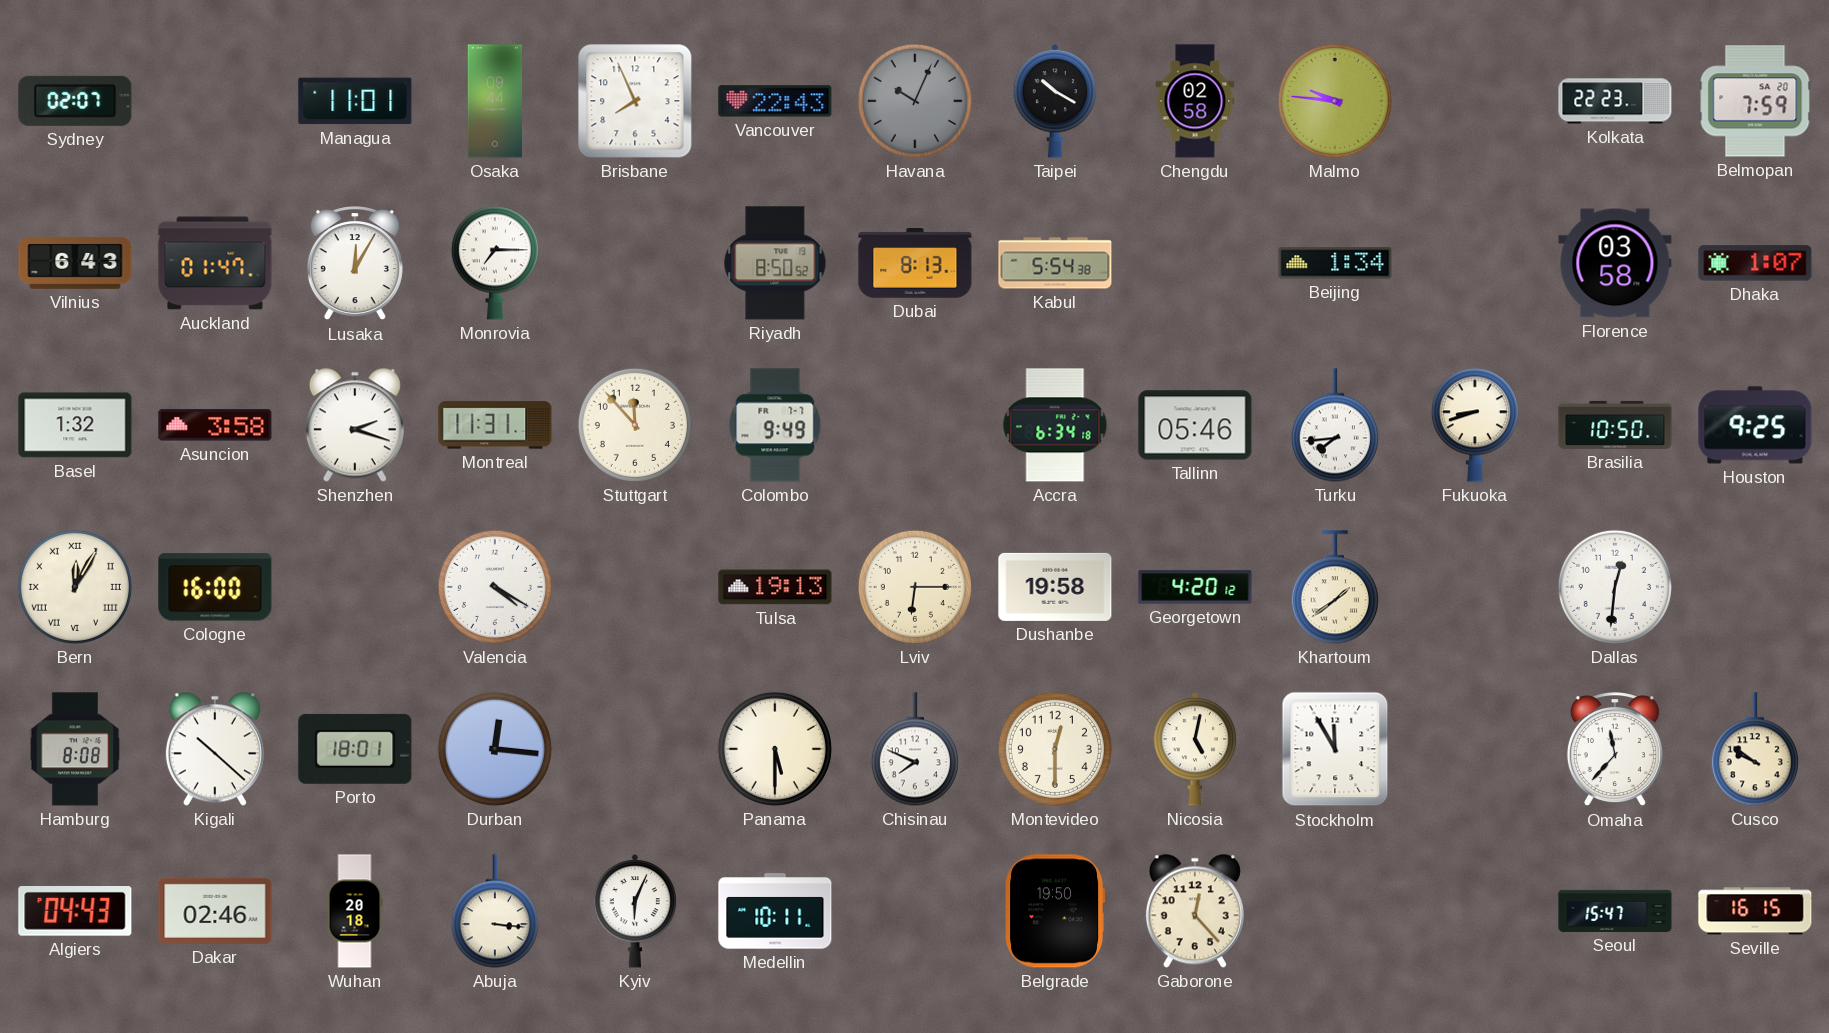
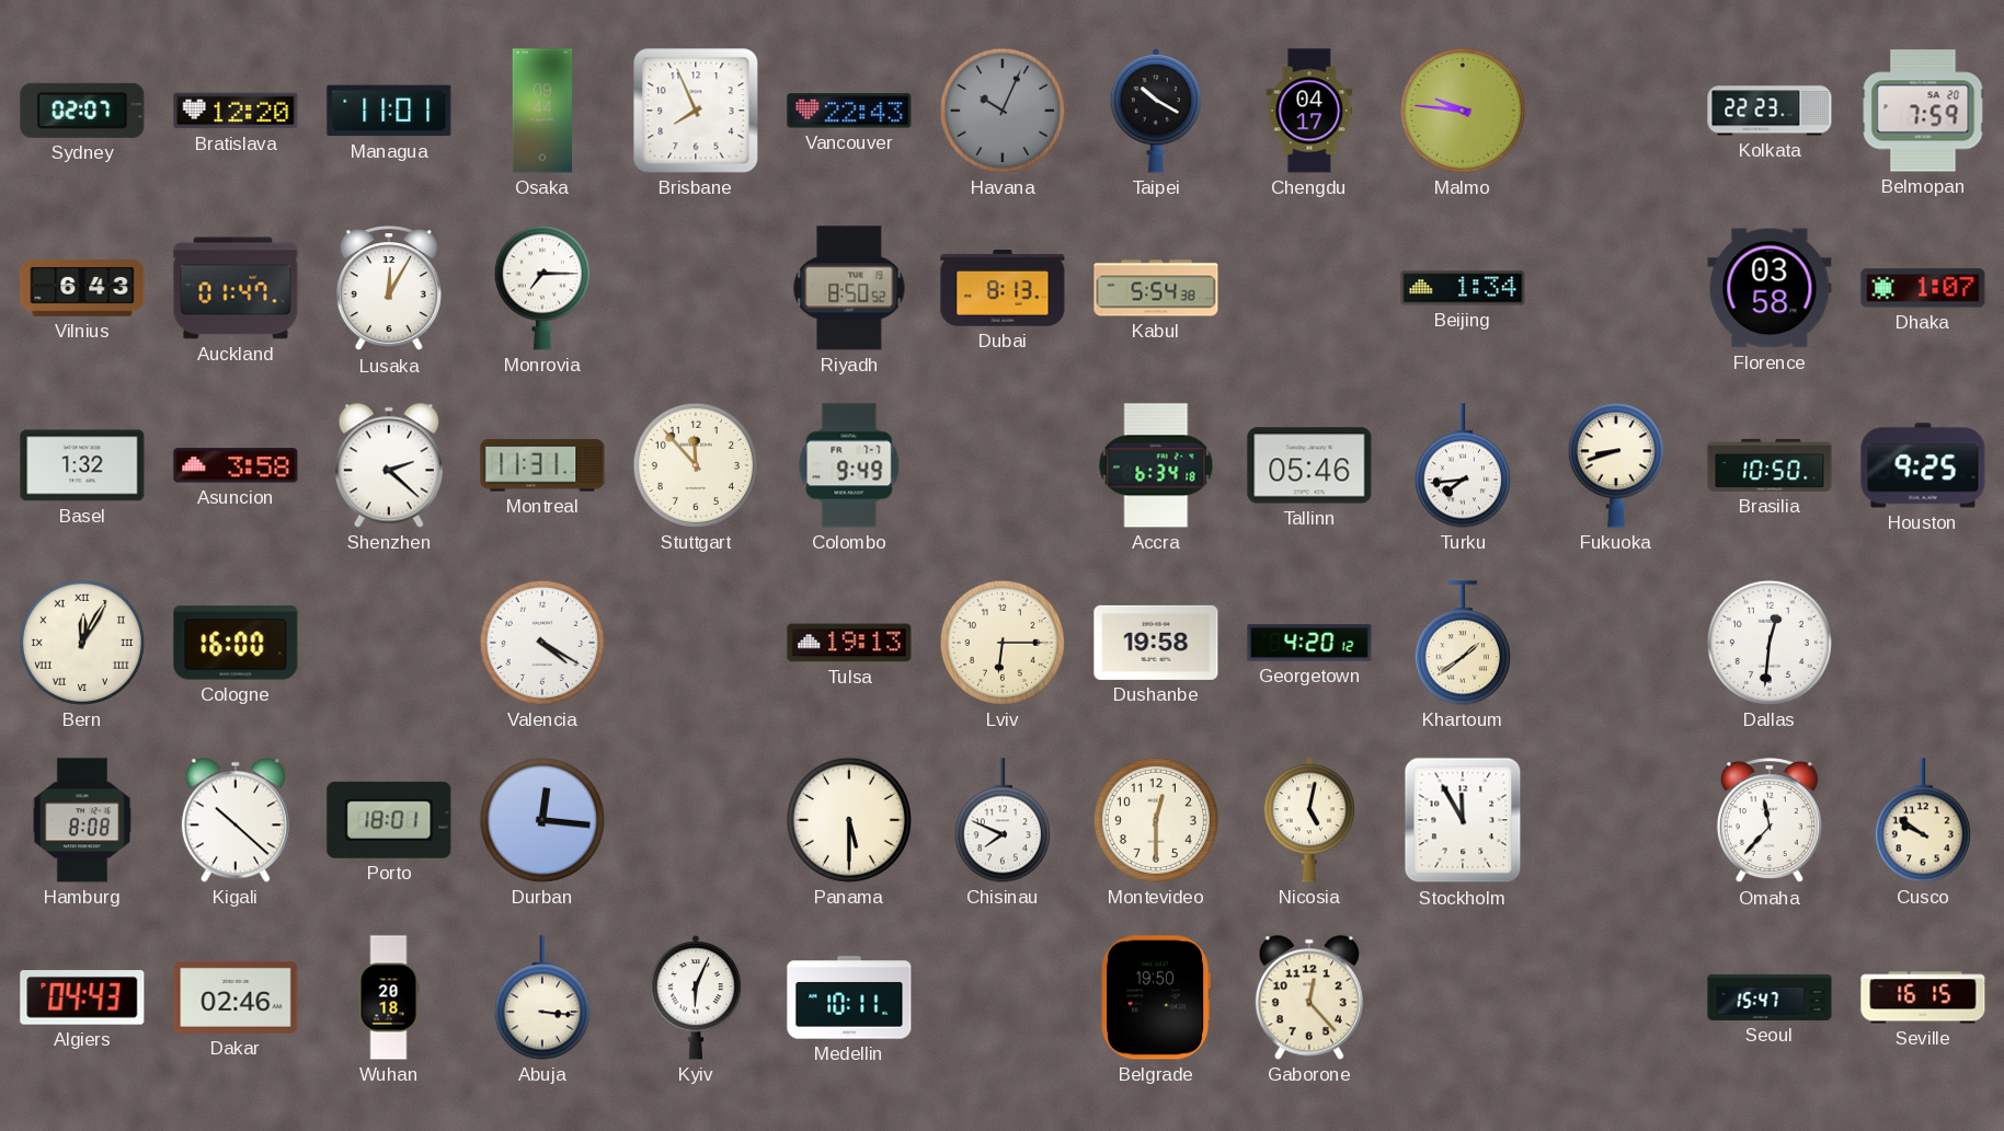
Bratislava: none -> 12:20
Chengdu: 02:58 -> 04:17
Shenzhen: 2:18 -> 2:22
